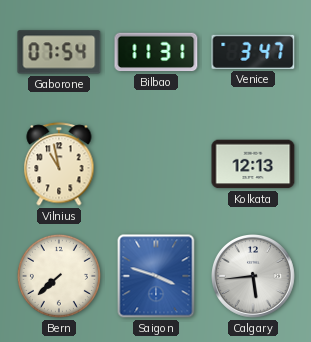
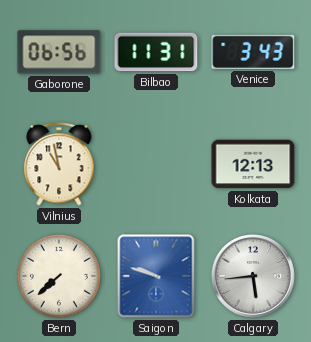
Gaborone: 07:54 -> 06:56
Venice: 3:47 -> 3:43
Saigon: 3:48 -> 9:48
